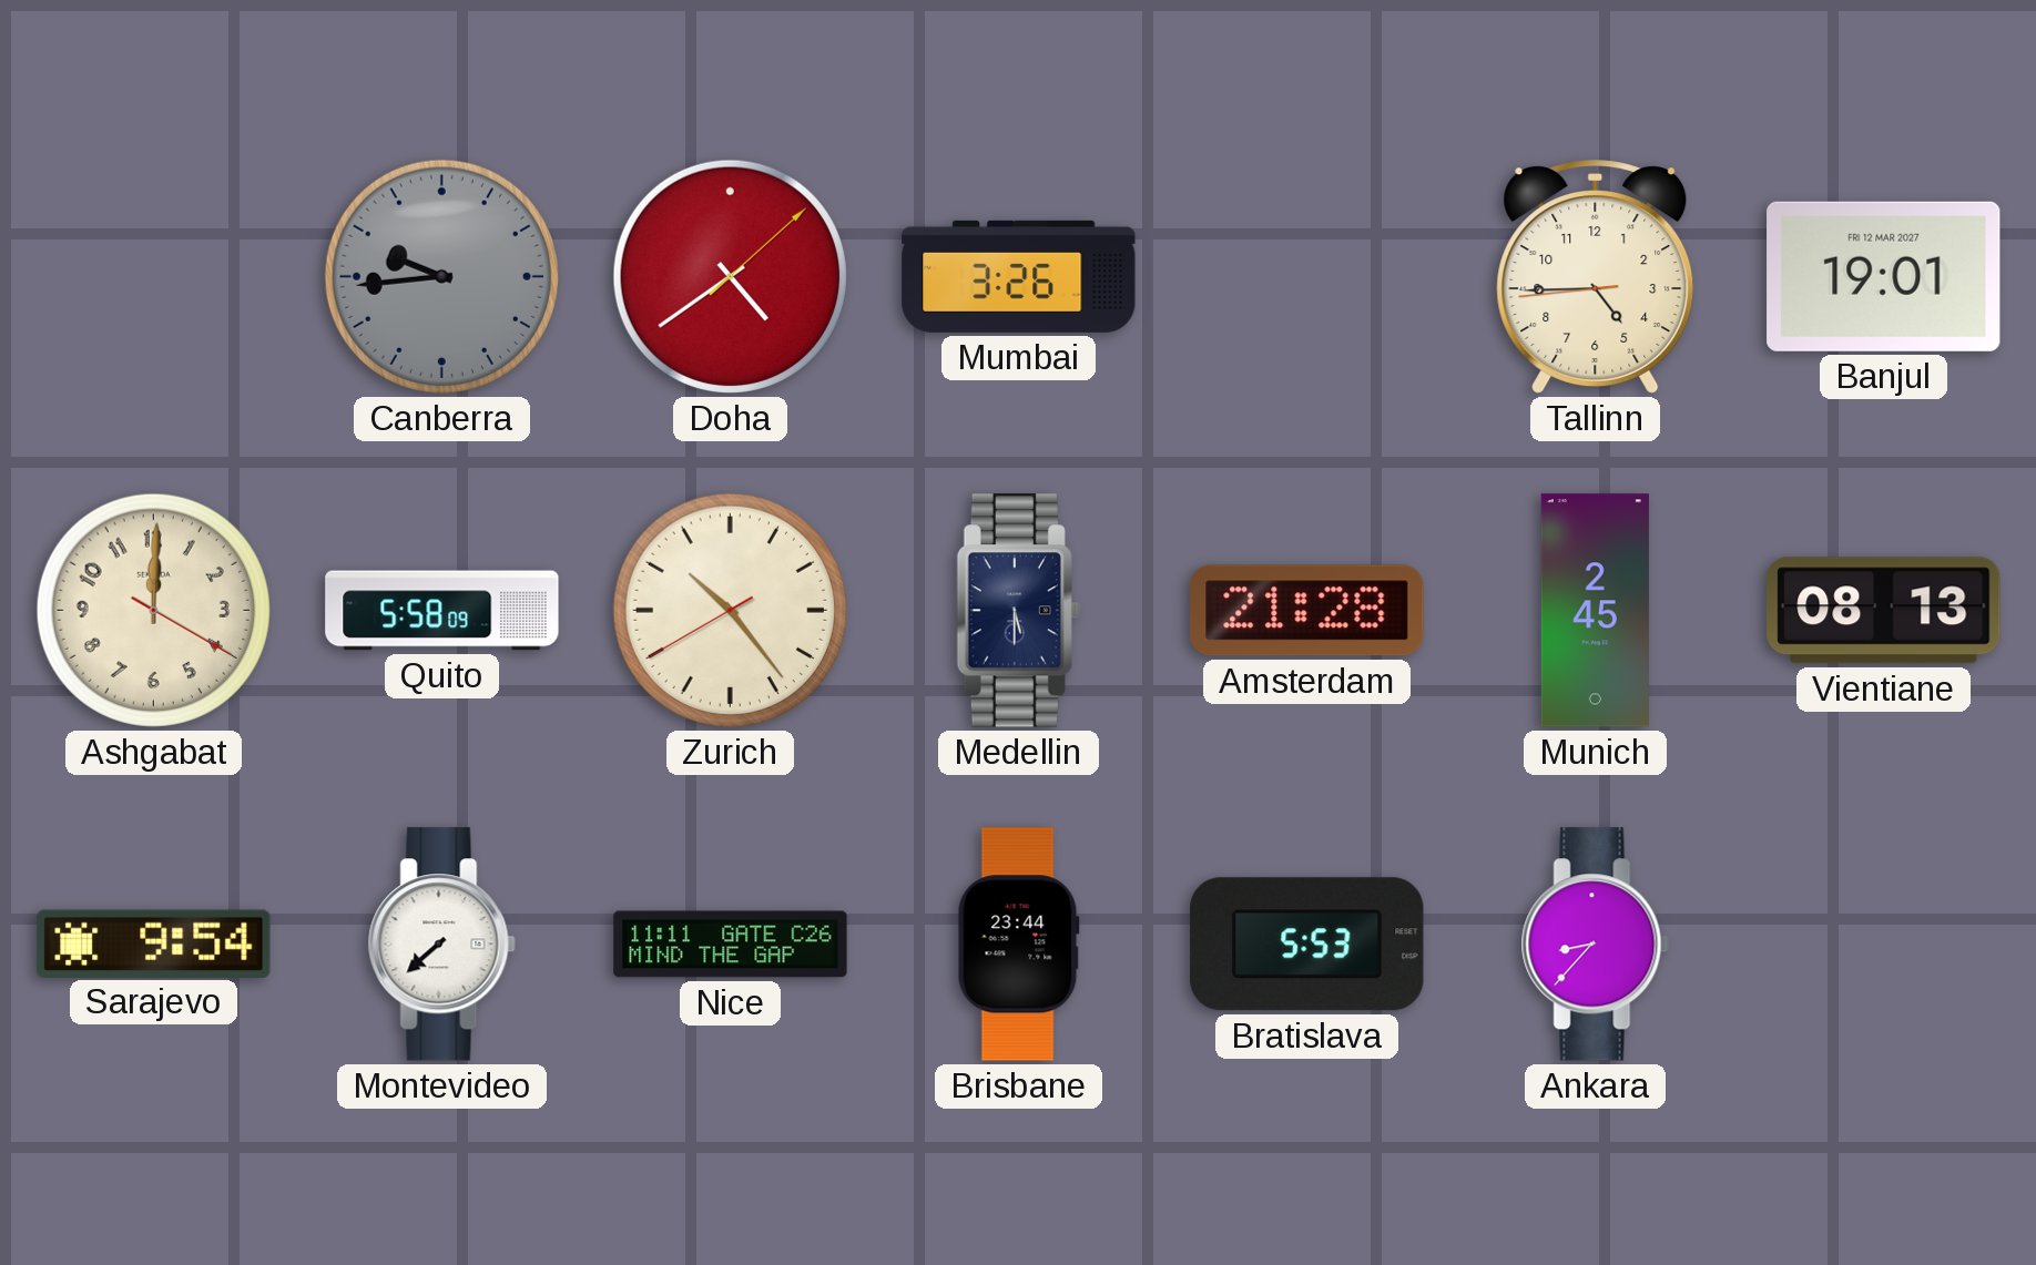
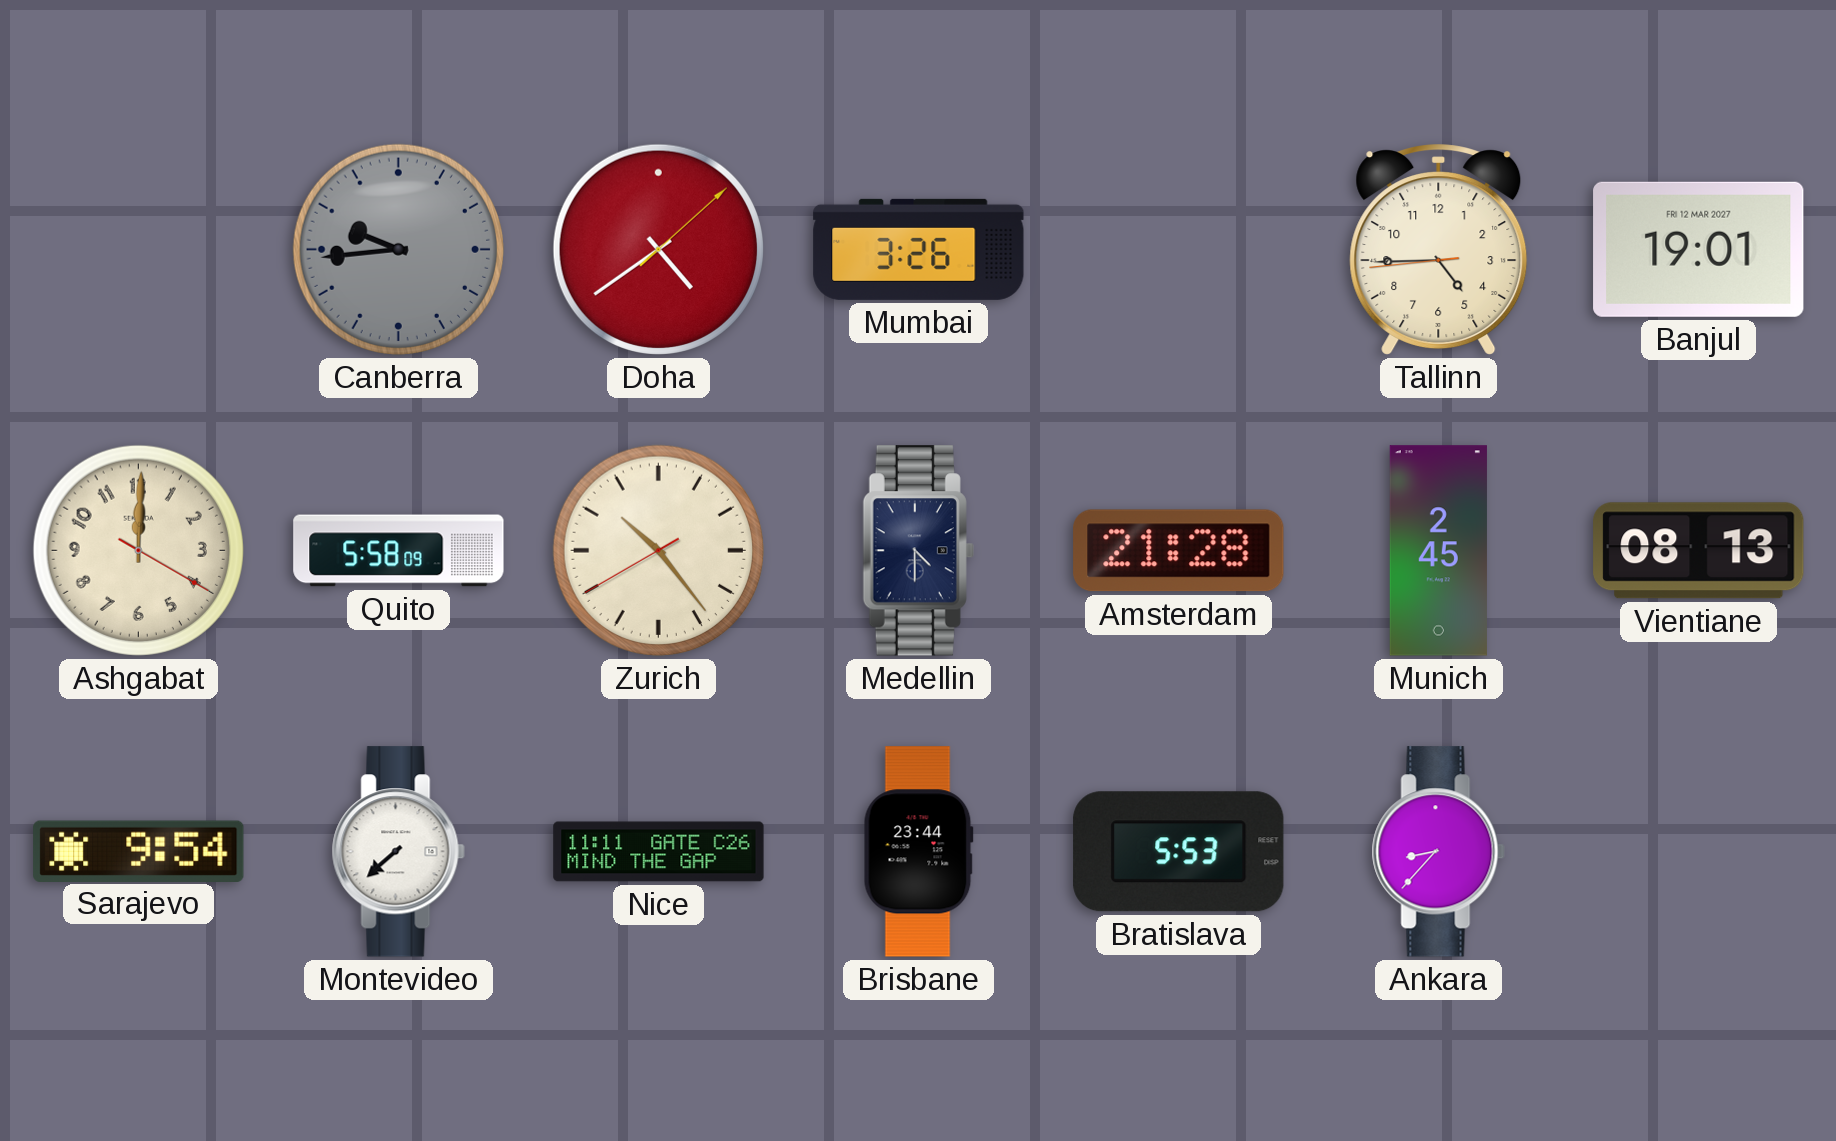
Medellin: 5:30 -> 4:30
